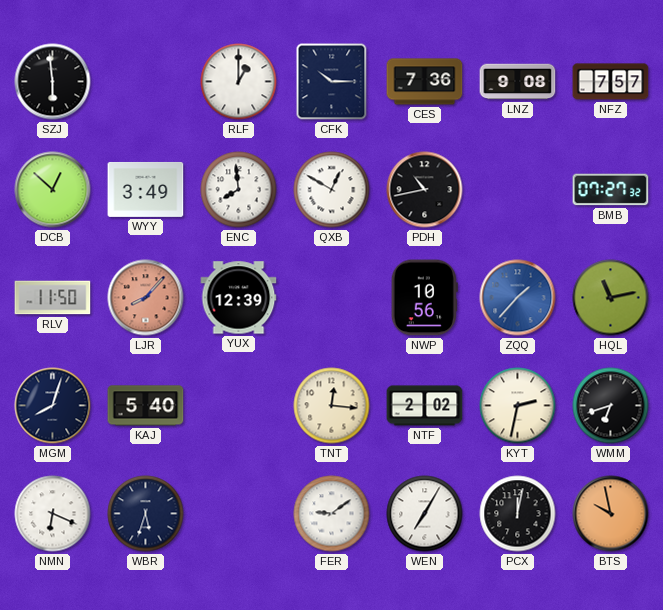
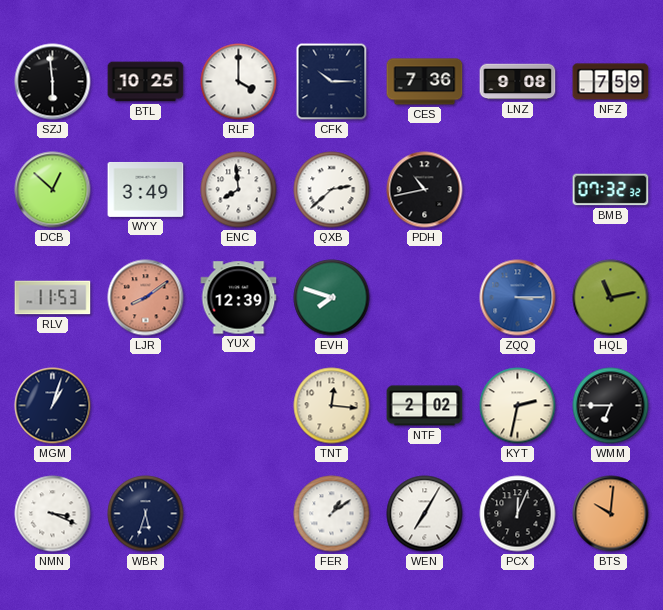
BTL: none -> 10:25
RLF: 1:00 -> 4:00
NFZ: 7:57 -> 7:59
QXB: 12:50 -> 2:38
BMB: 07:27 -> 07:32
RLV: 11:50 -> 11:53
LJR: 8:07 -> 8:09
EVH: none -> 7:48
NWP: 10:56 -> none
ZQQ: 1:37 -> 3:15
MGM: 8:03 -> 1:03
KAJ: 5:40 -> none
WMM: 6:42 -> 6:45
NMN: 6:19 -> 3:19
FER: 9:09 -> 1:09
PCX: 12:02 -> 12:04
BTS: 9:58 -> 10:01
